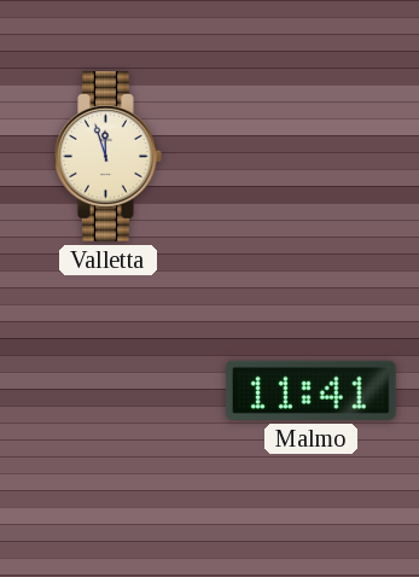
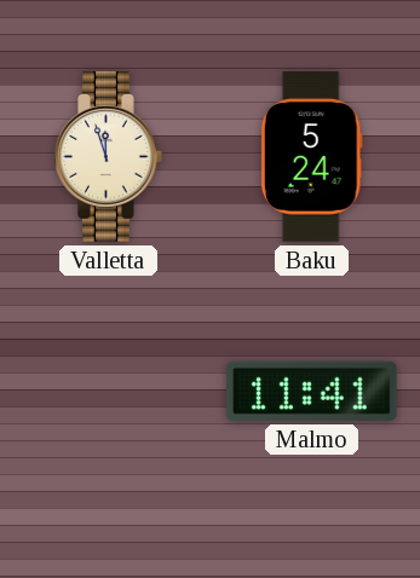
Baku: none -> 5:24
